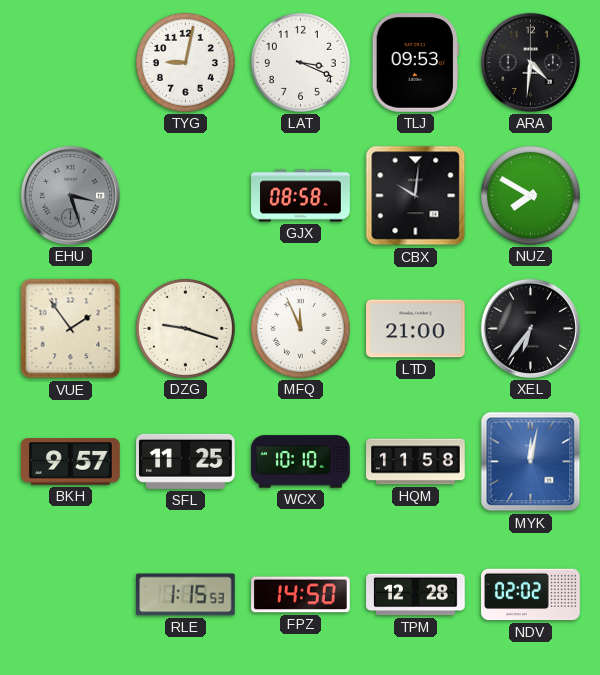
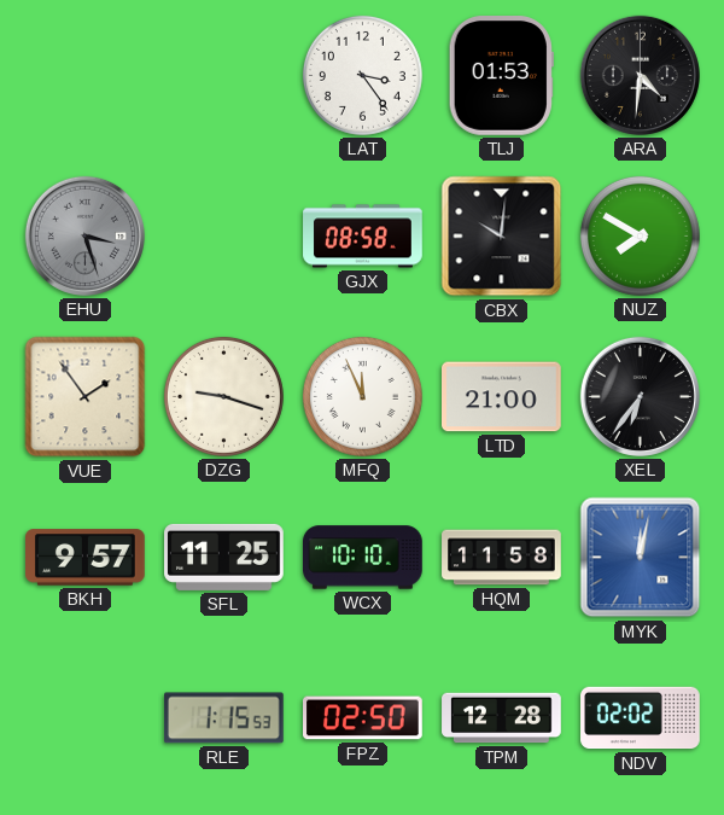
TYG: 9:02 -> none
LAT: 3:19 -> 3:24
TLJ: 09:53 -> 01:53
FPZ: 14:50 -> 02:50
